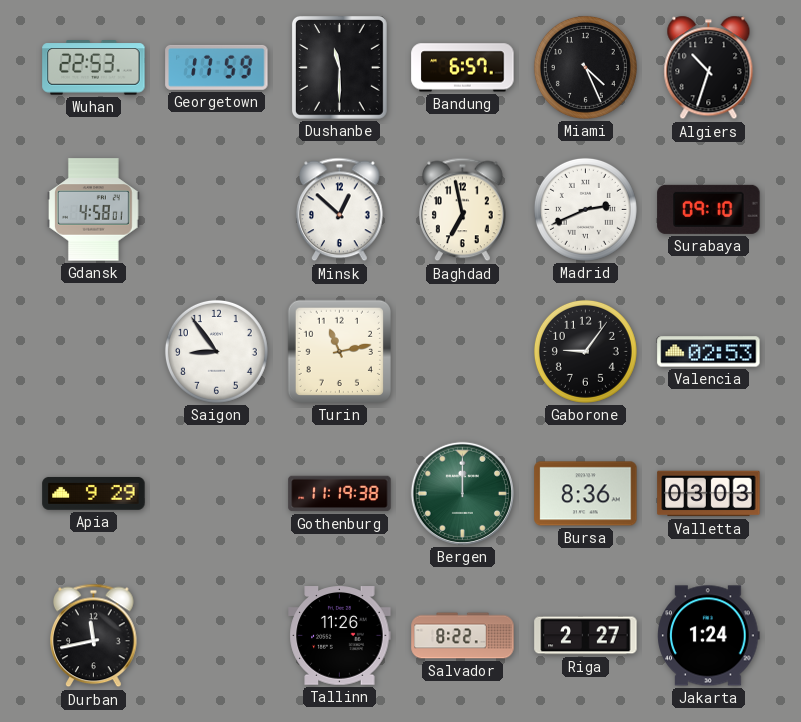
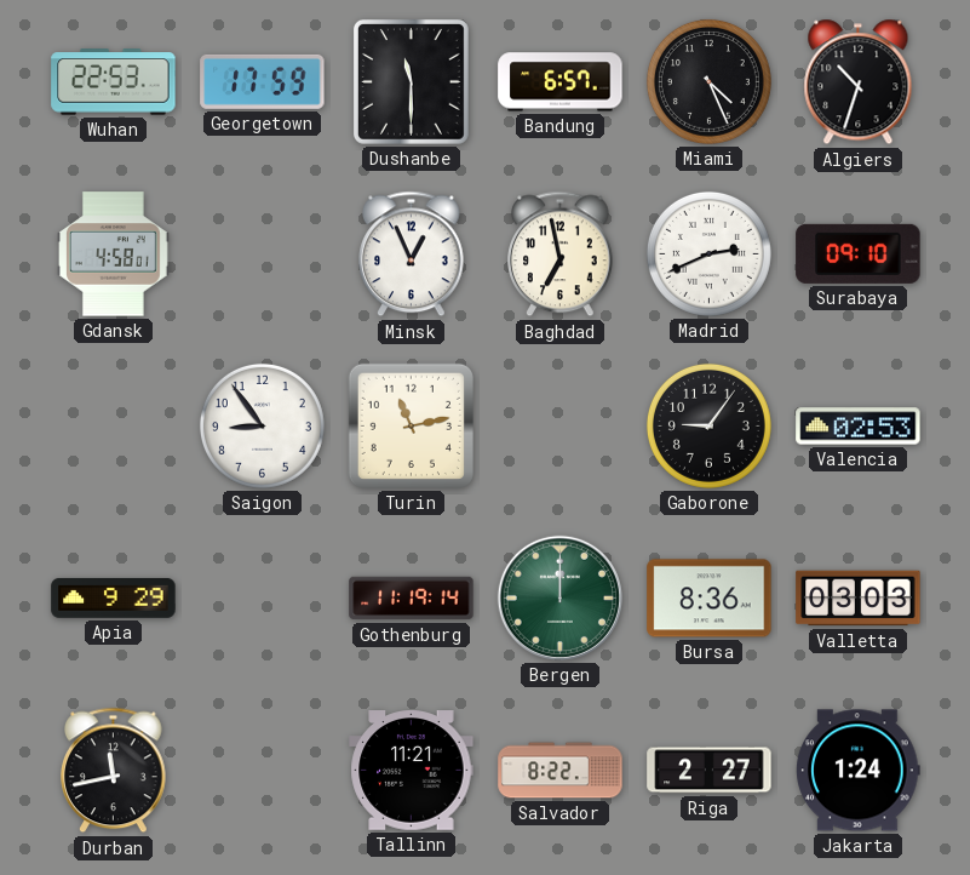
Minsk: 12:52 -> 12:56
Gothenburg: 11:19:38 -> 11:19:14
Tallinn: 11:26 -> 11:21
